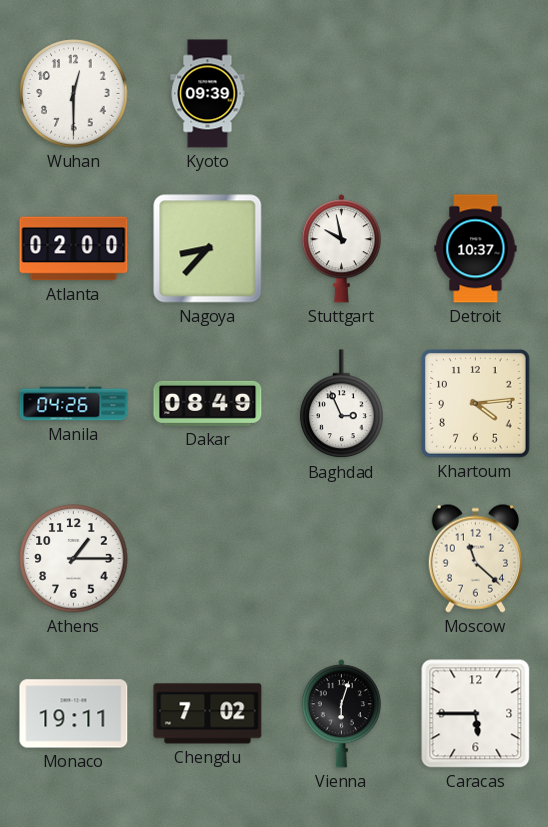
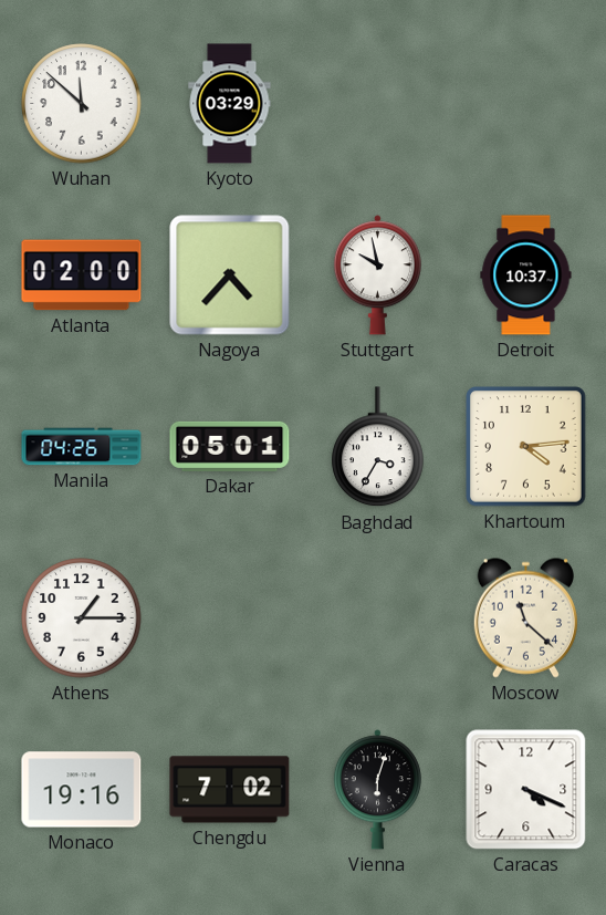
Wuhan: 12:30 -> 11:52
Kyoto: 09:39 -> 03:29
Nagoya: 8:37 -> 4:37
Dakar: 08:49 -> 05:01
Baghdad: 2:56 -> 3:35
Monaco: 19:11 -> 19:16
Caracas: 5:45 -> 4:19
